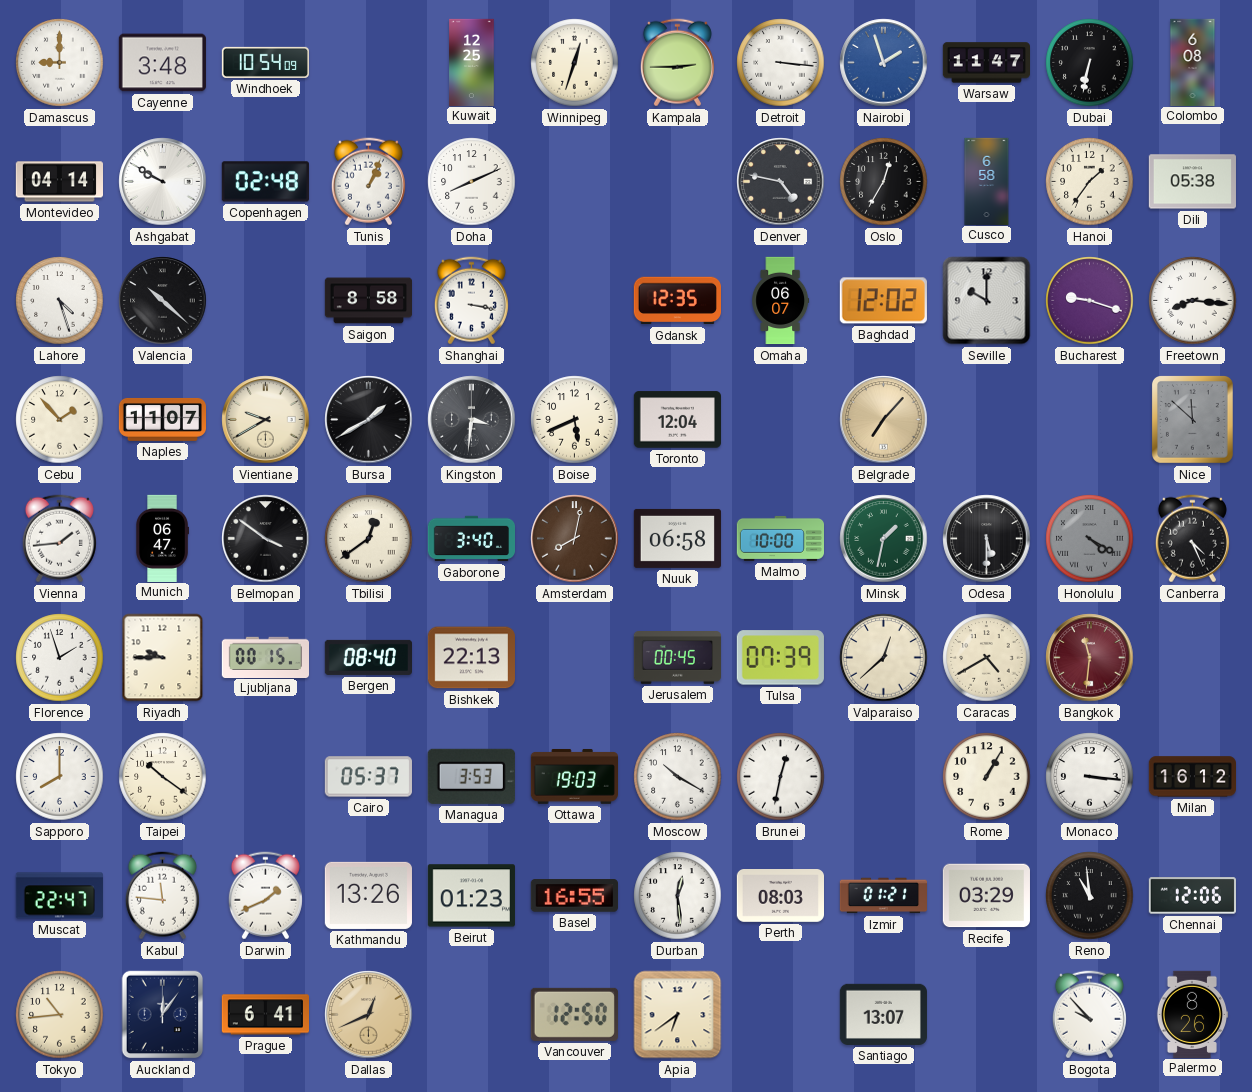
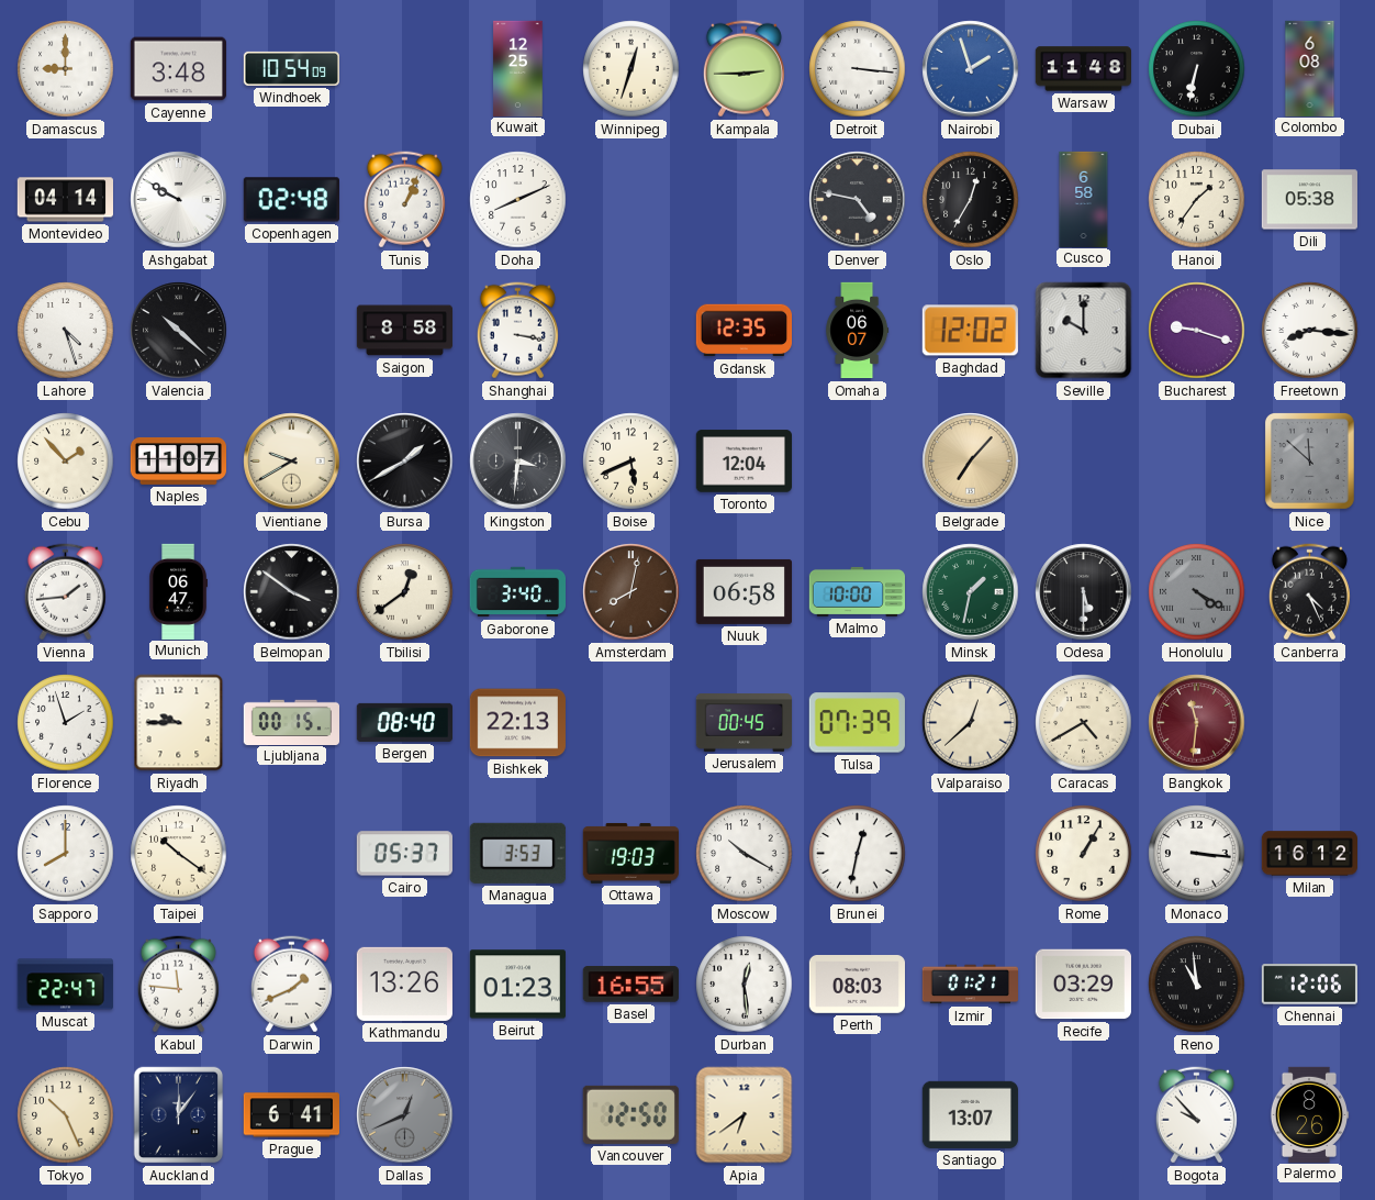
Warsaw: 11:47 -> 11:48
Tokyo: 10:44 -> 10:26
Dallas dial: champagne -> grey
